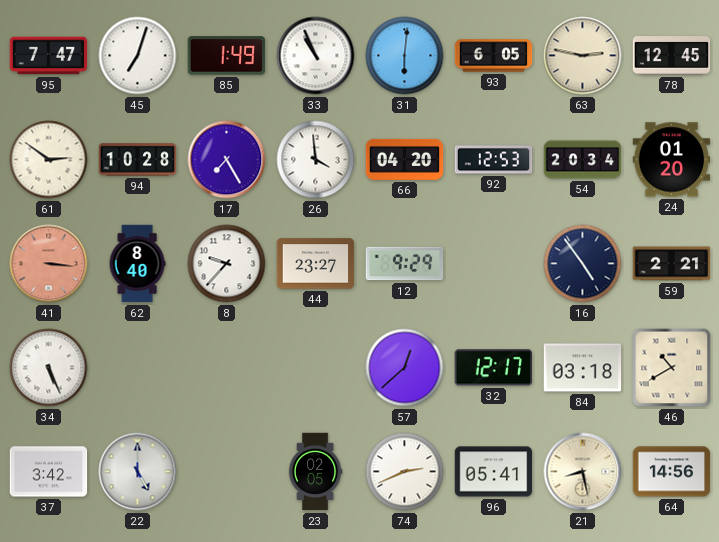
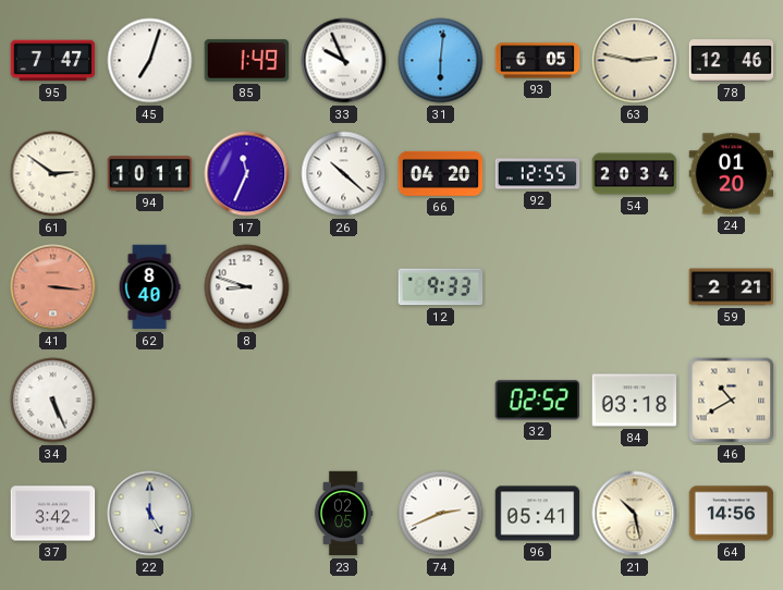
33: 10:56 -> 9:56
78: 12:45 -> 12:46
94: 10:28 -> 10:11
17: 7:25 -> 11:34
26: 3:59 -> 10:22
92: 12:53 -> 12:55
8: 9:37 -> 8:48
44: 23:27 -> none
12: 9:29 -> 9:33
16: 4:54 -> none
57: 12:38 -> none
32: 12:17 -> 02:52
21: 8:28 -> 10:28
